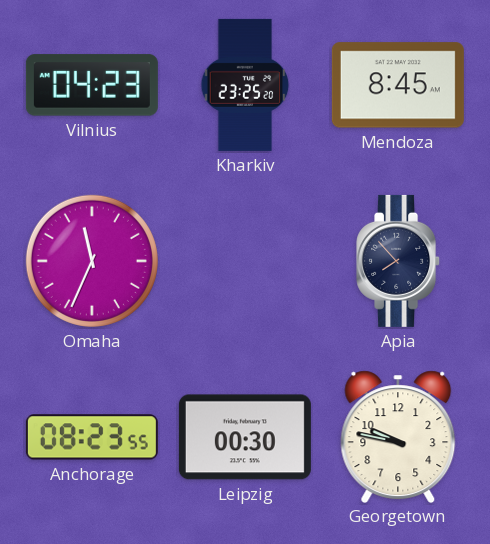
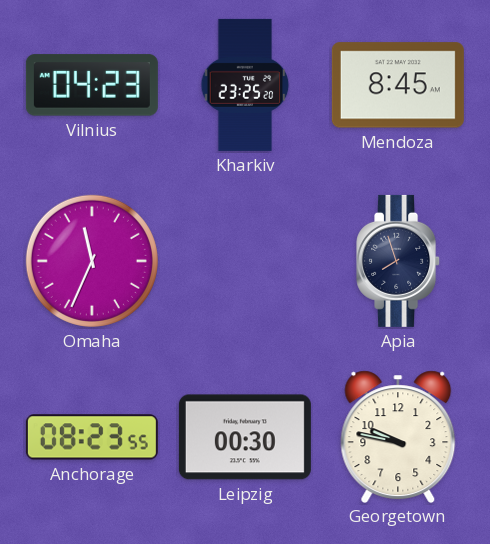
Apia: 7:53 -> 7:57
